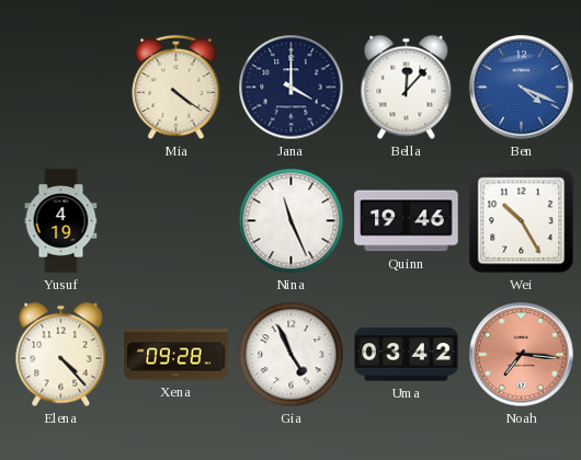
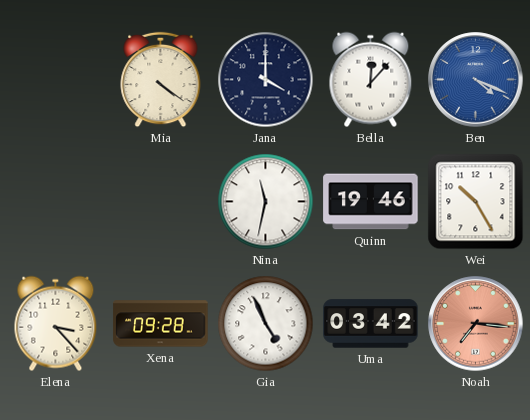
Yusuf: 4:19 -> none
Nina: 11:26 -> 11:32
Elena: 4:23 -> 3:23
